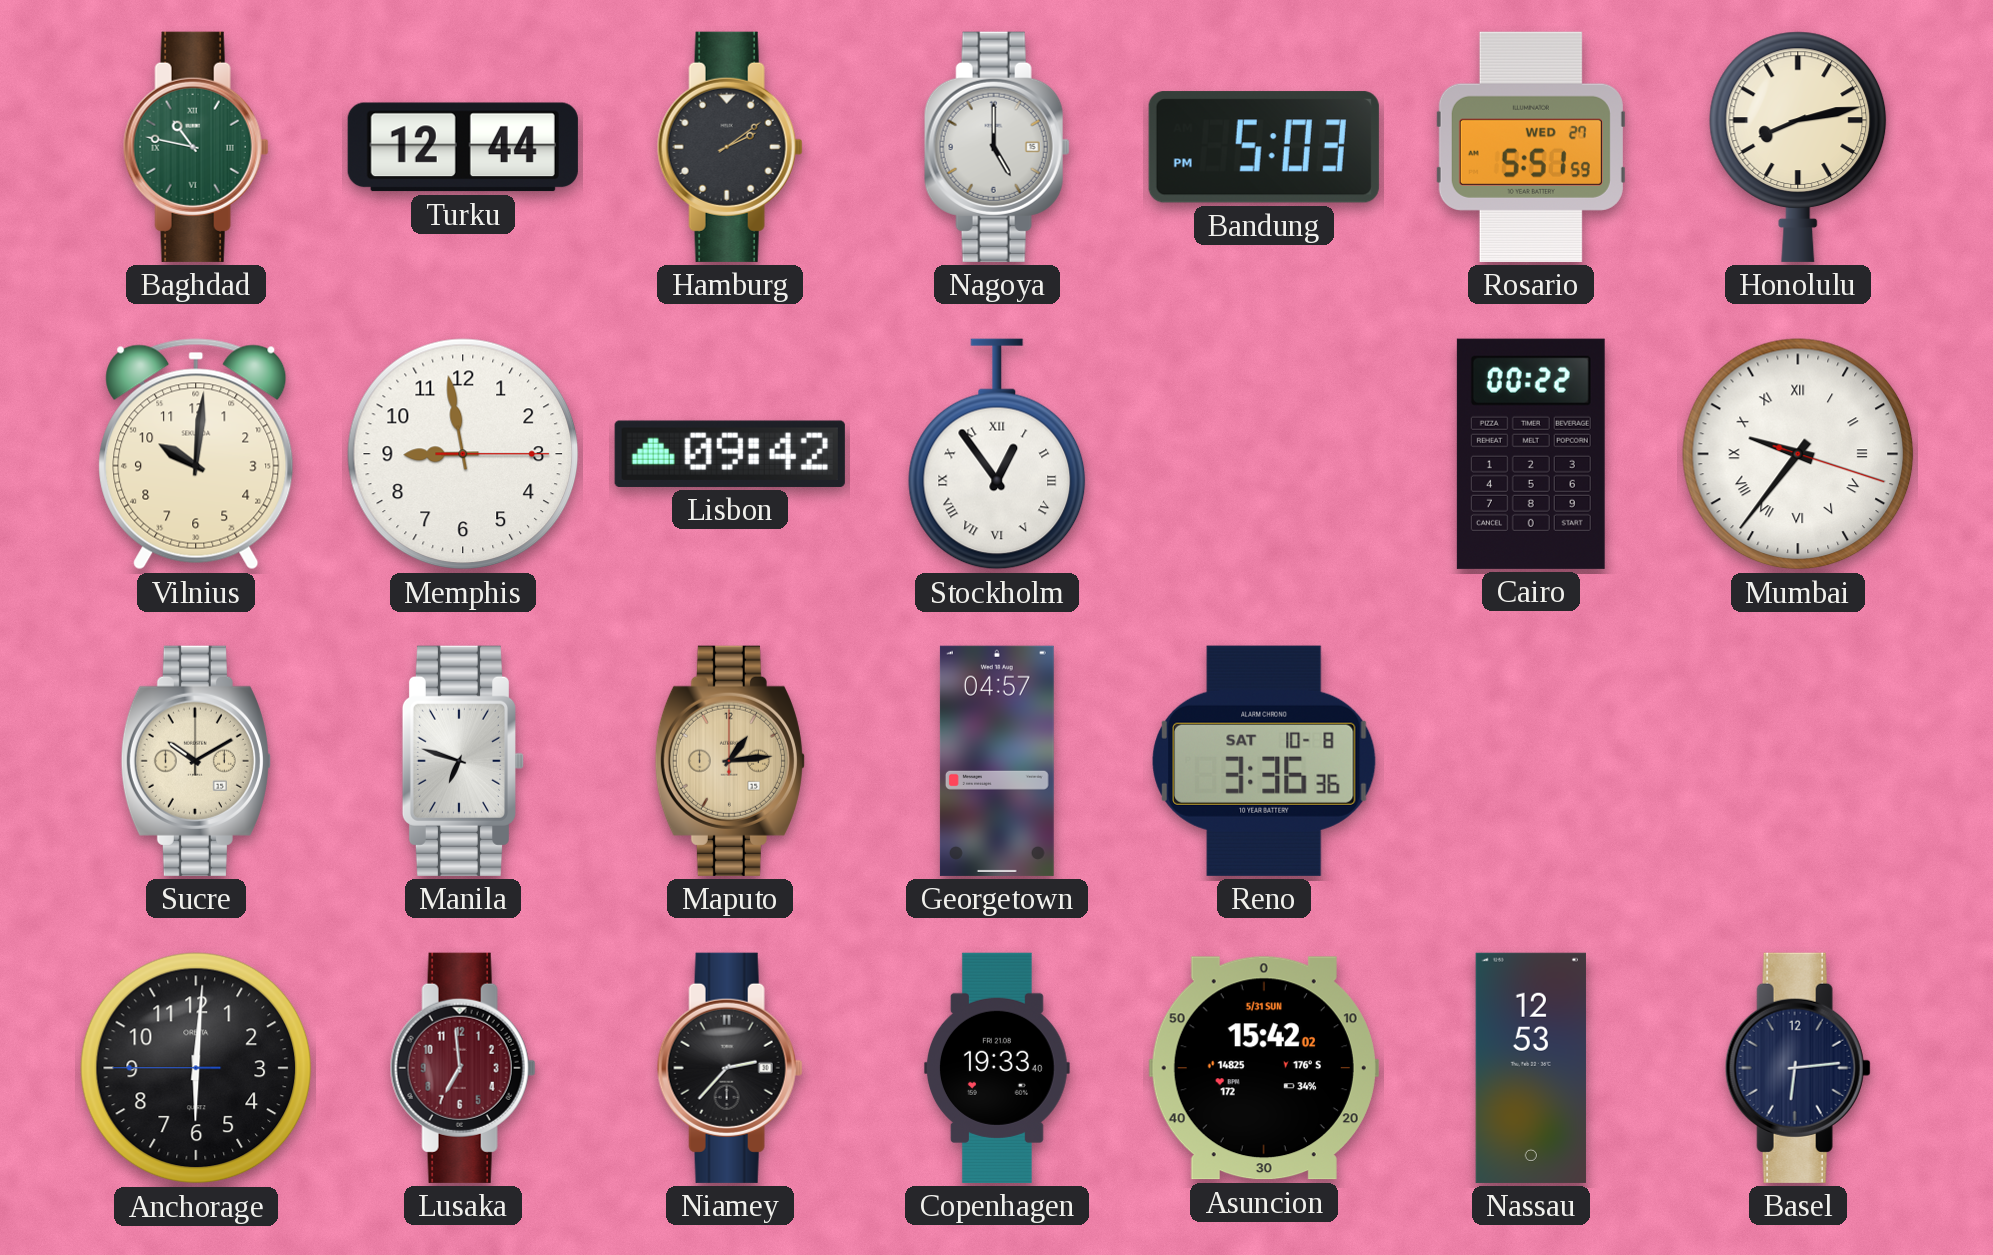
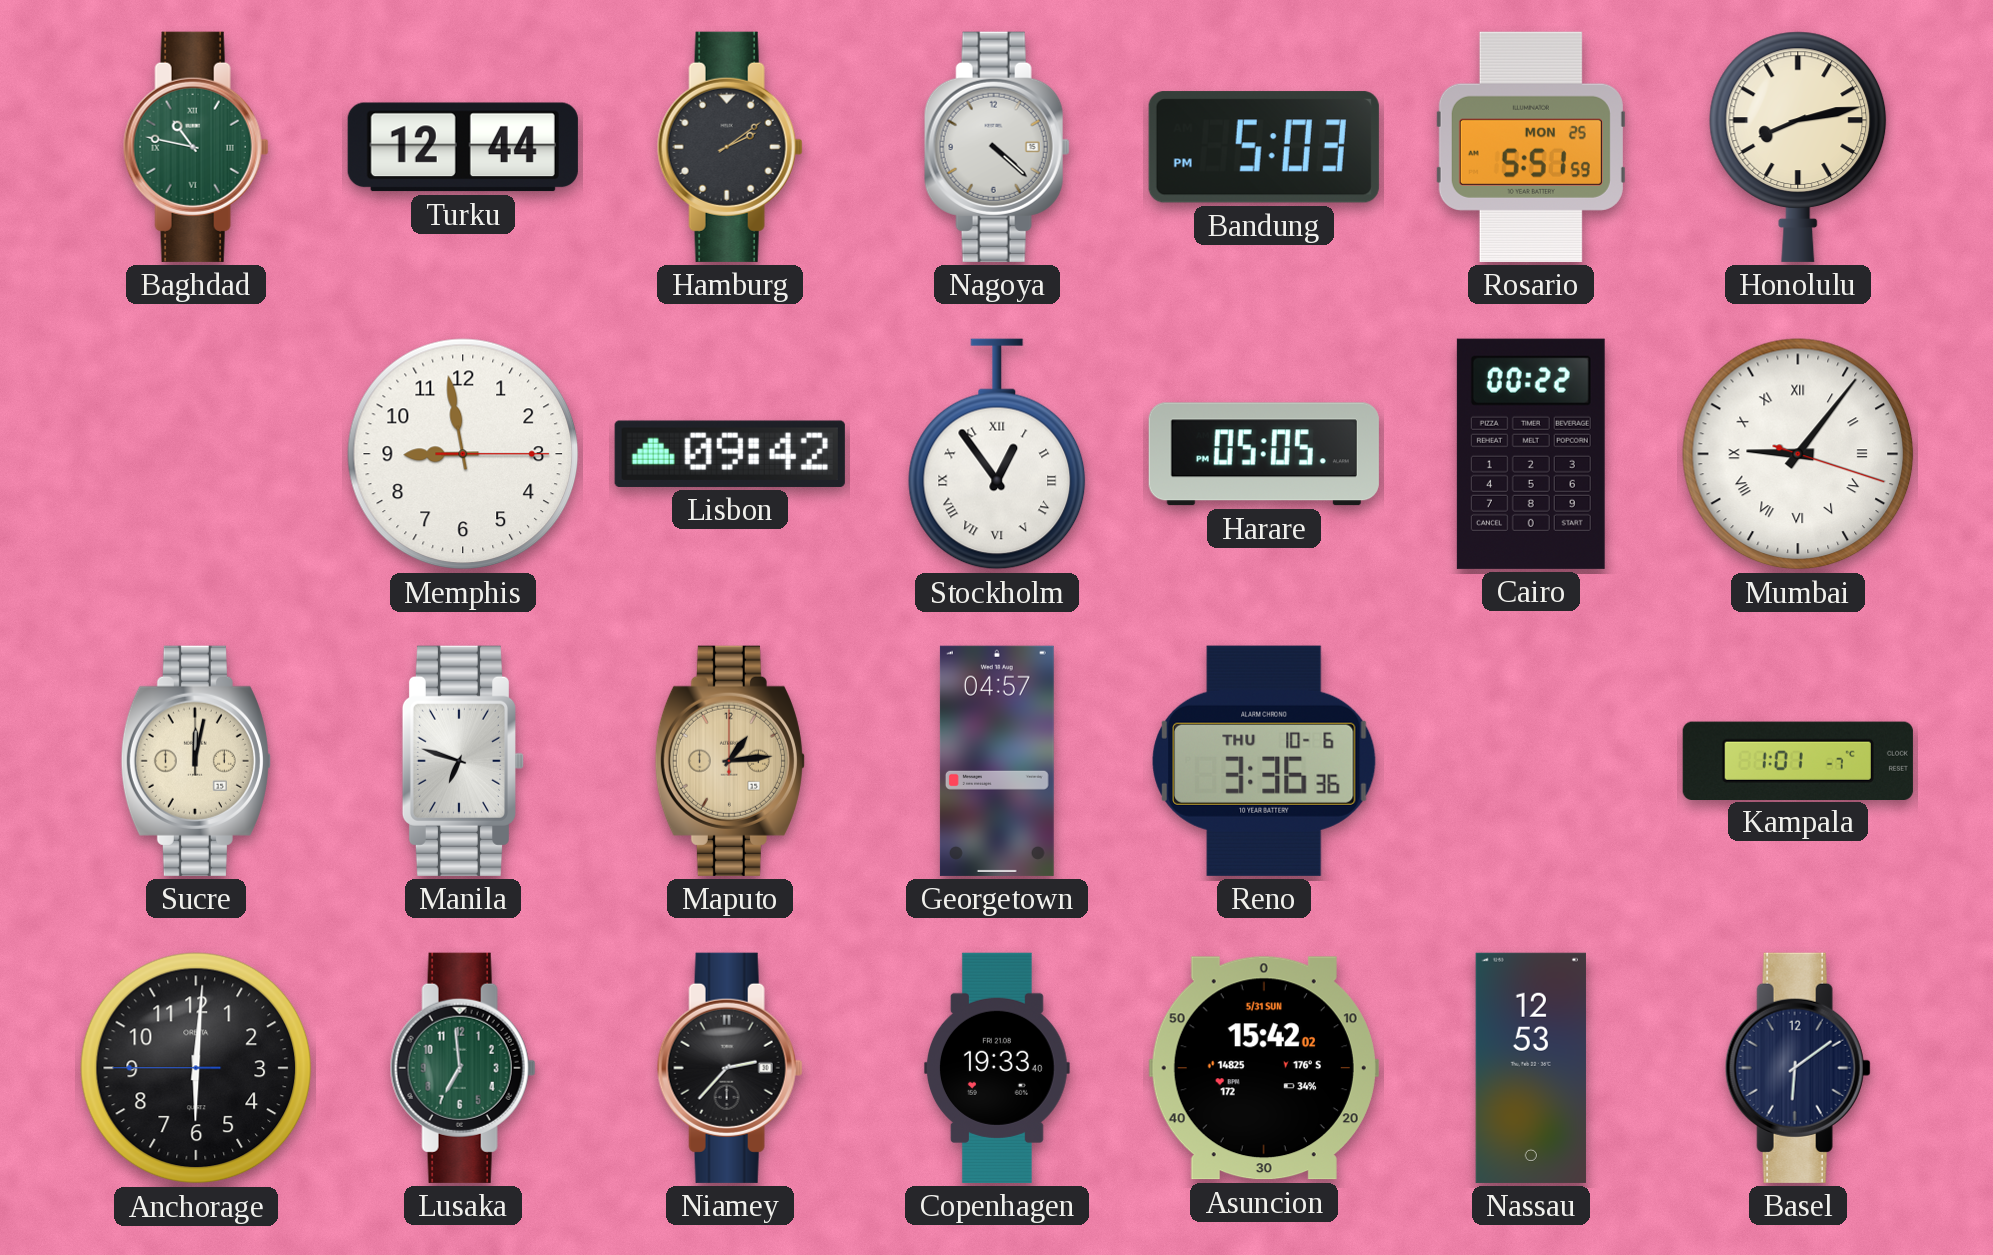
Nagoya: 5:00 -> 4:22
Rosario date: WED 27 -> MON 25
Vilnius: 10:01 -> none
Harare: none -> 05:05
Mumbai: 9:36 -> 9:06
Sucre: 10:10 -> 12:02
Reno date: SAT 10-8 -> THU 10-6
Kampala: none -> 1:01
Lusaka dial: burgundy -> green
Basel: 6:14 -> 6:09
